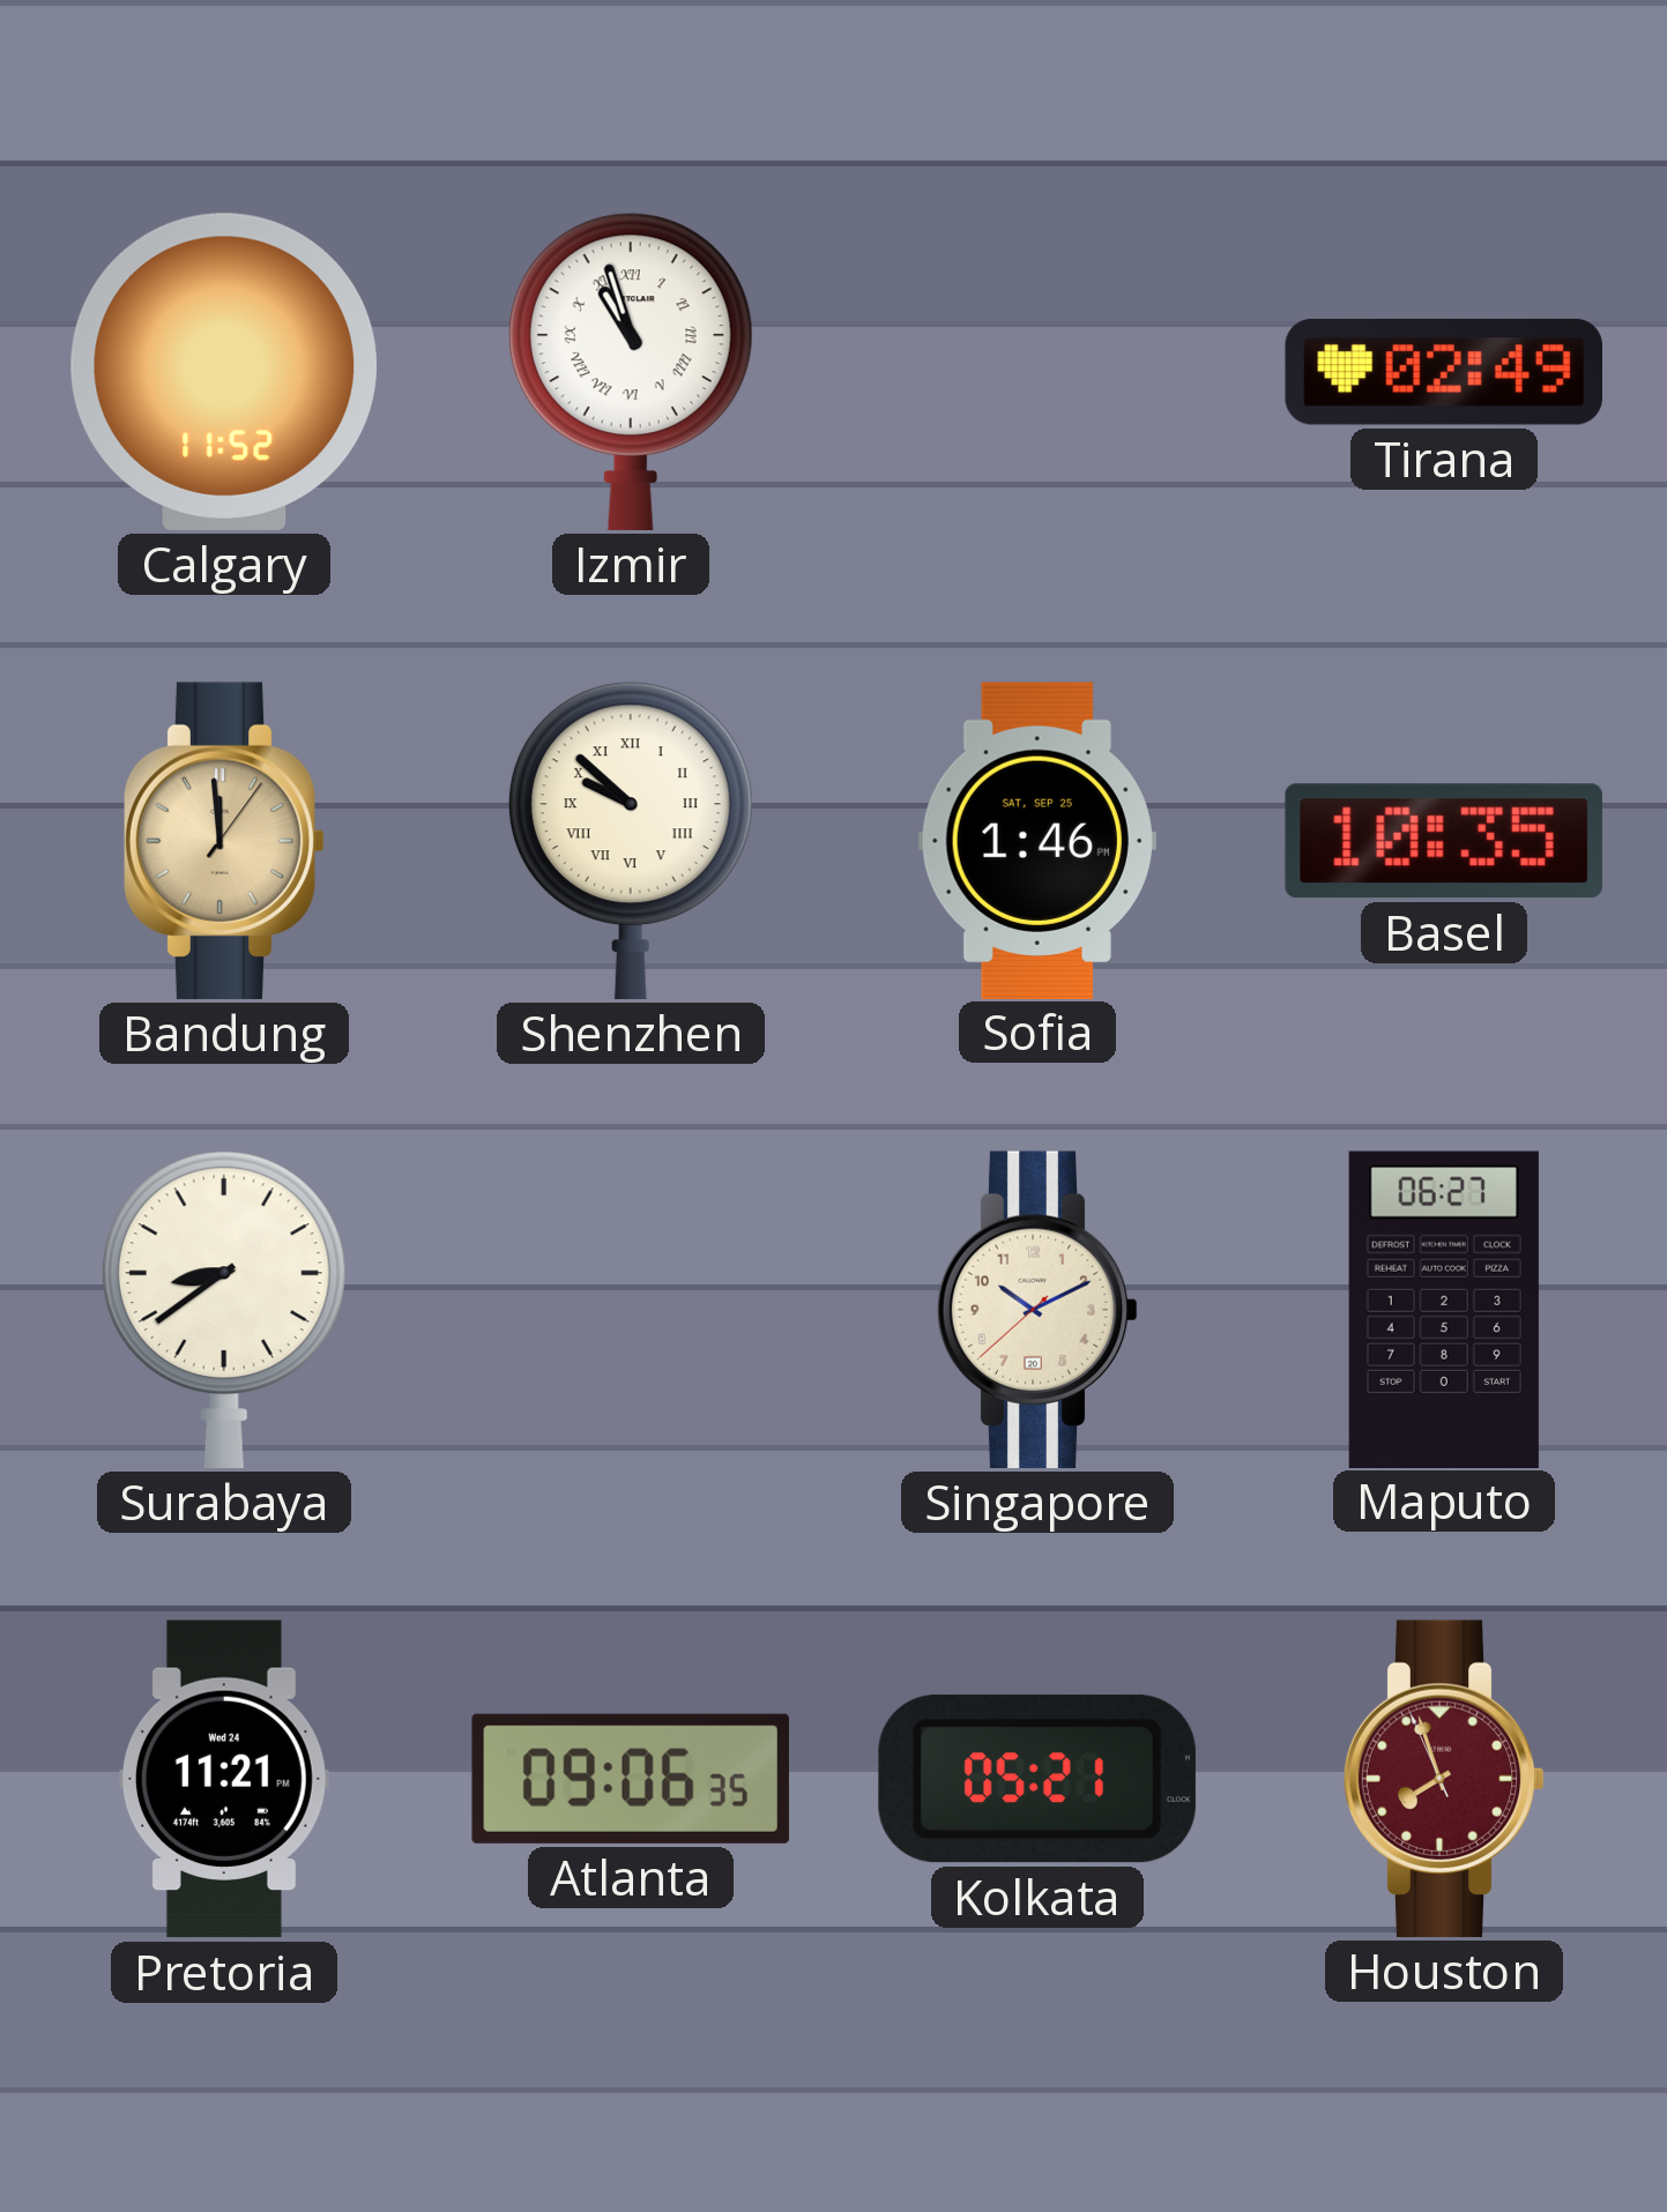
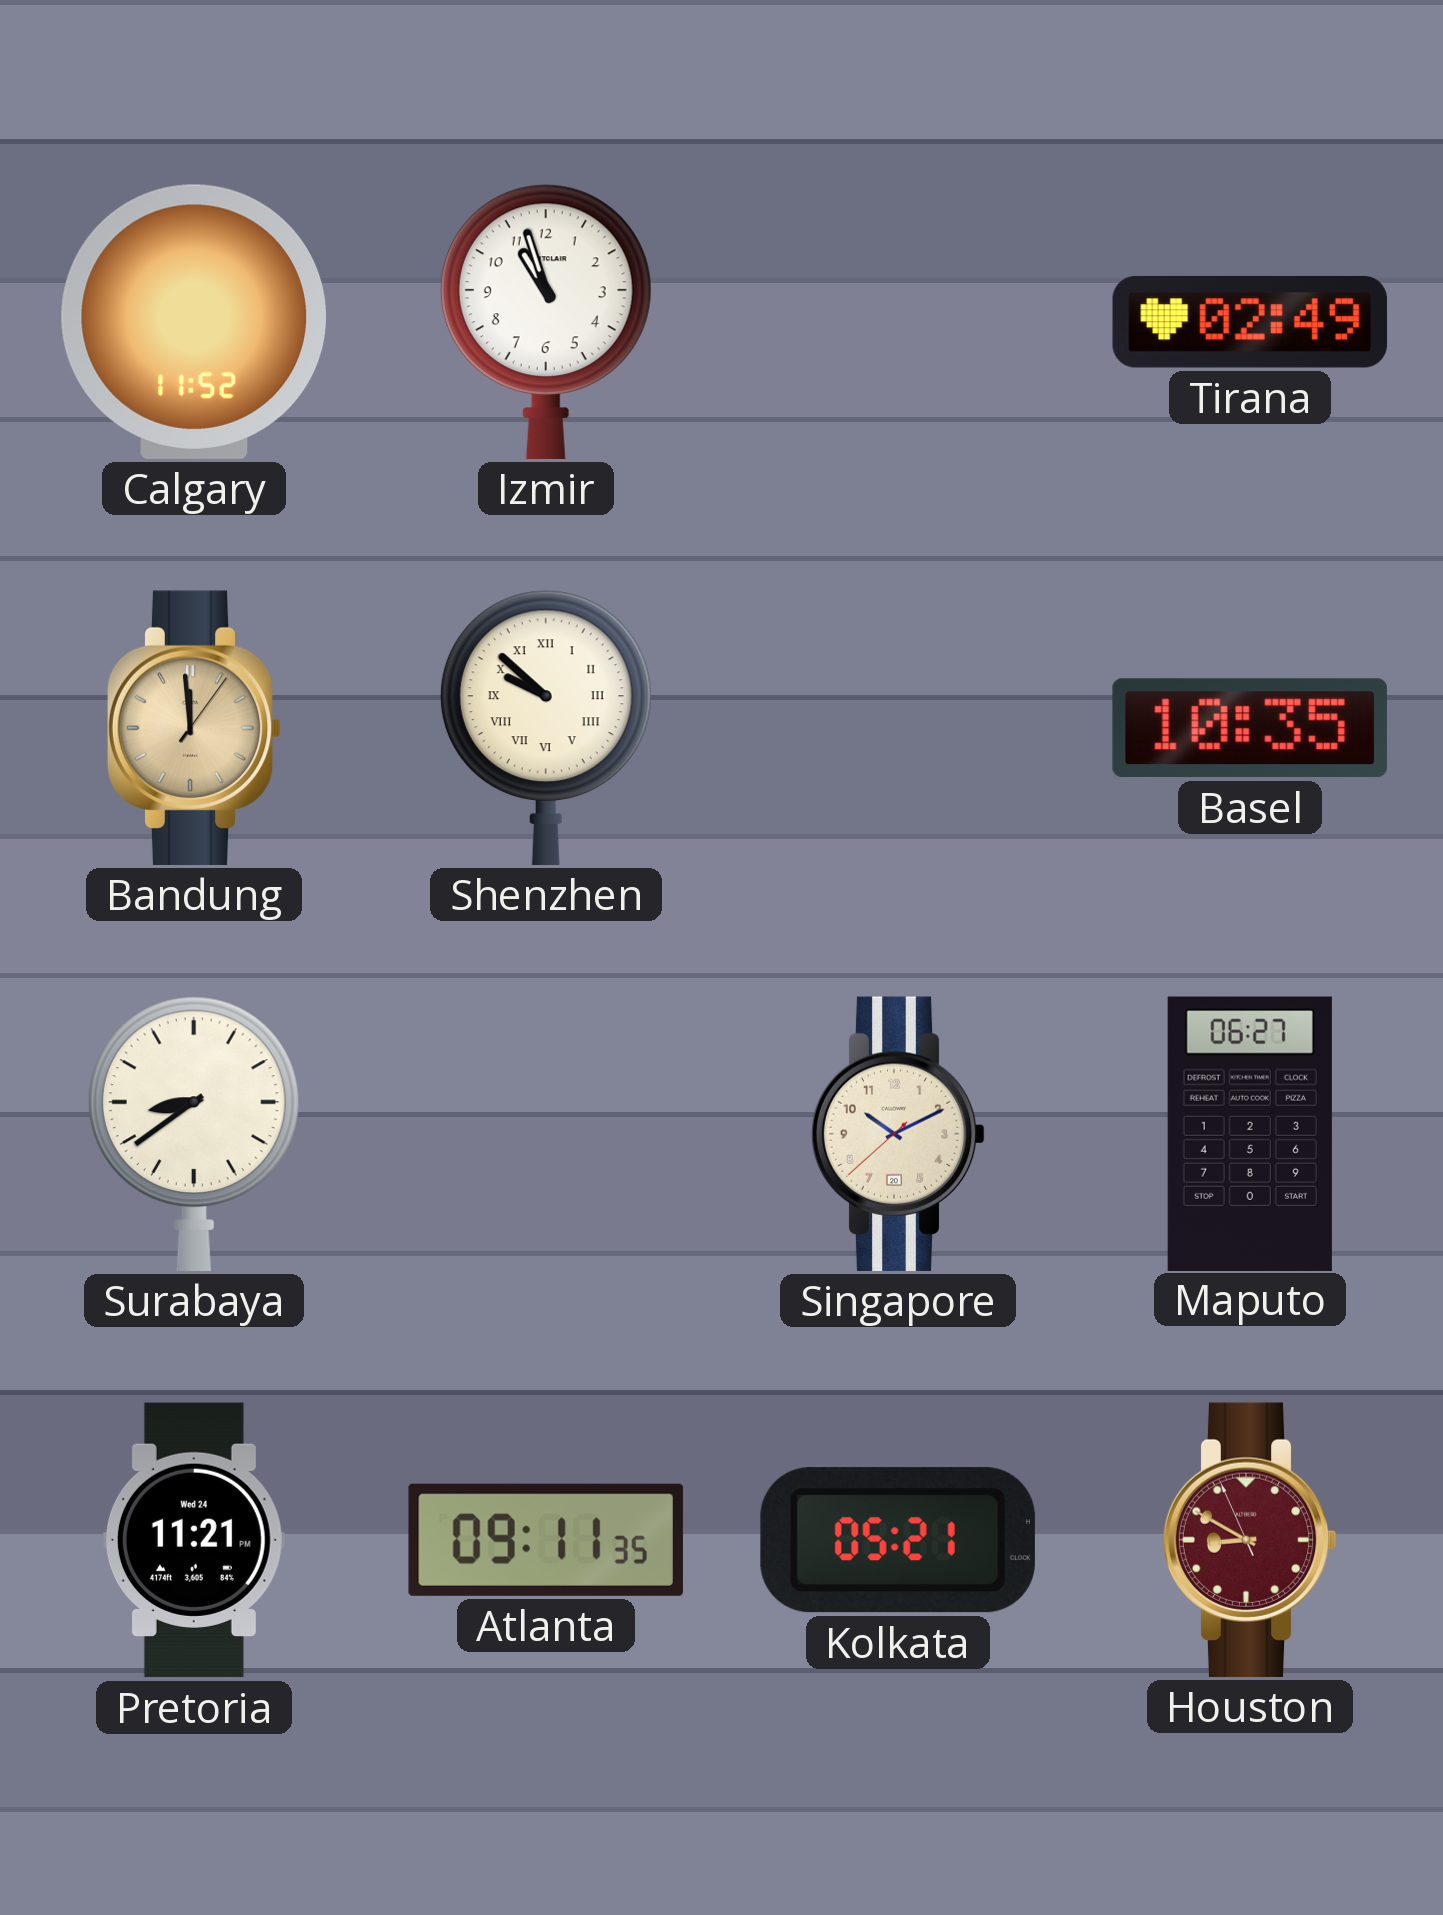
Izmir numerals: Roman -> Arabic
Sofia: 1:46 -> none
Atlanta: 09:06 -> 09:11
Houston: 7:56 -> 8:49
